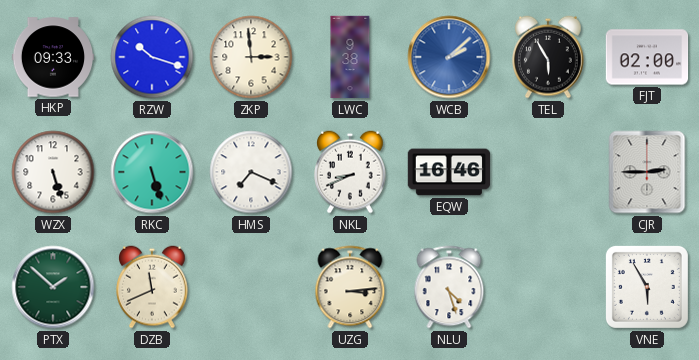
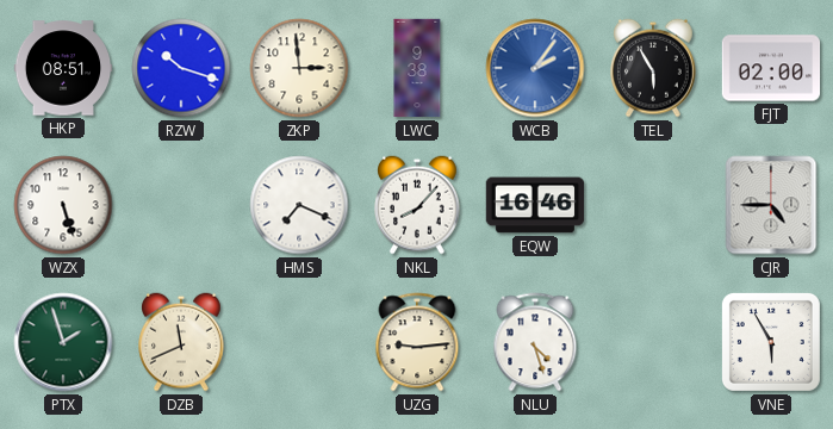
HKP: 09:33 -> 08:51
WCB: 2:08 -> 2:06
RKC: 5:27 -> none
NKL: 8:41 -> 8:07
CJR: 2:45 -> 4:45
PTX: 1:52 -> 1:57
UZG: 3:14 -> 9:14
